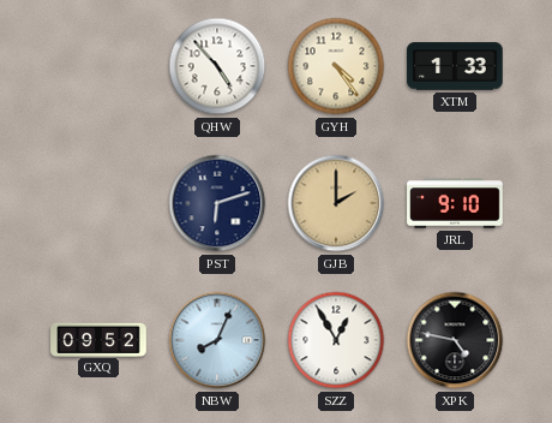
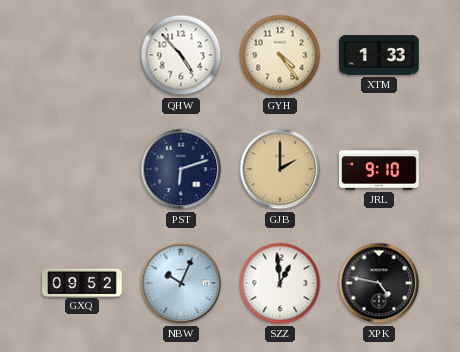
NBW: 8:04 -> 10:04
SZZ: 12:55 -> 12:59
